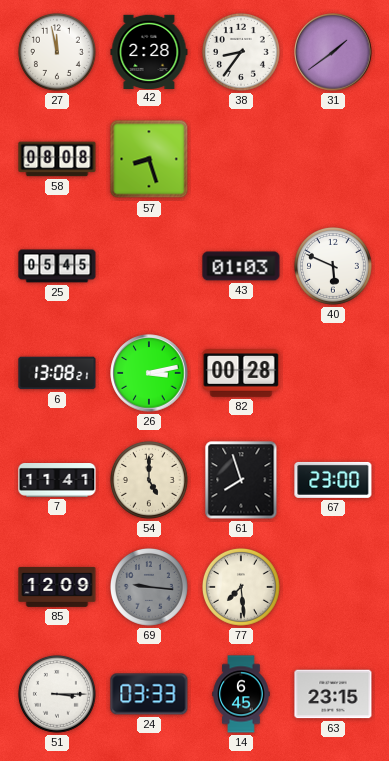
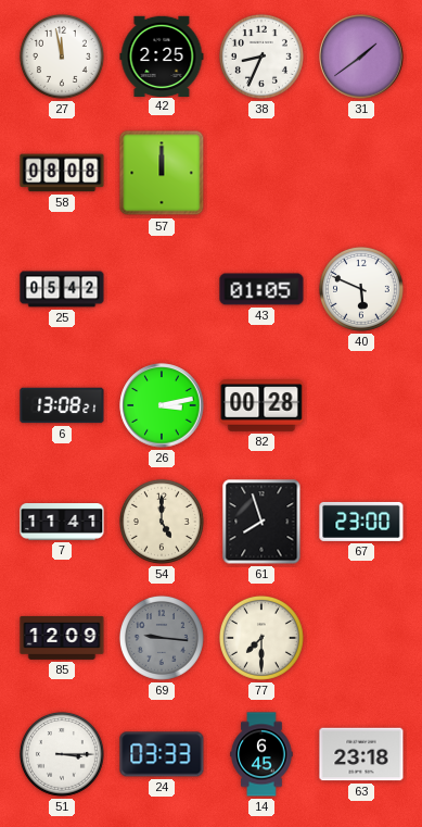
42: 2:28 -> 2:25
38: 8:36 -> 8:34
57: 8:27 -> 12:00
25: 05:45 -> 05:42
43: 01:03 -> 01:05
77: 7:29 -> 7:30
63: 23:15 -> 23:18
